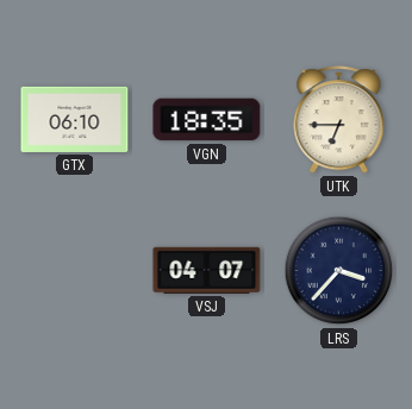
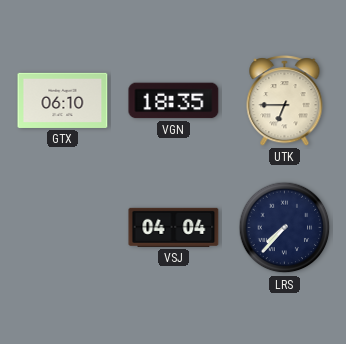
VSJ: 04:07 -> 04:04
LRS: 3:37 -> 7:37
